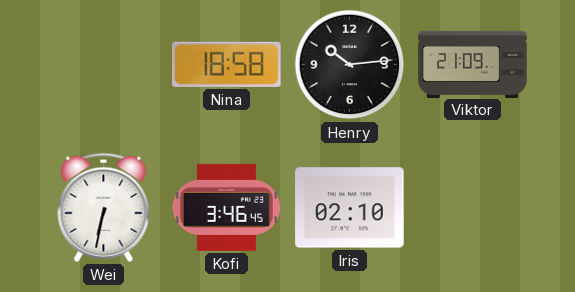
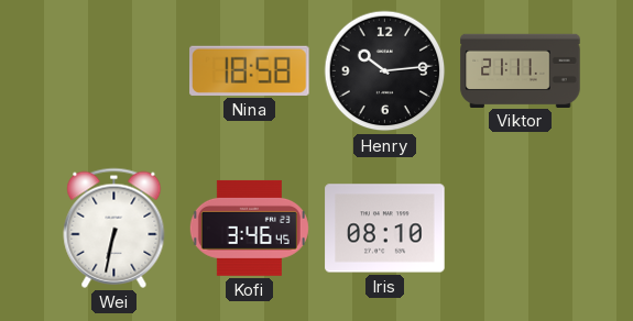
Viktor: 21:09 -> 21:11
Iris: 02:10 -> 08:10
